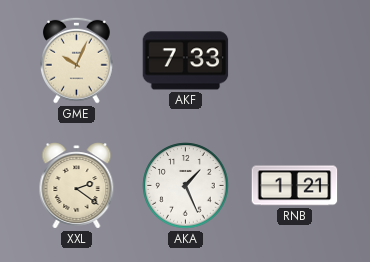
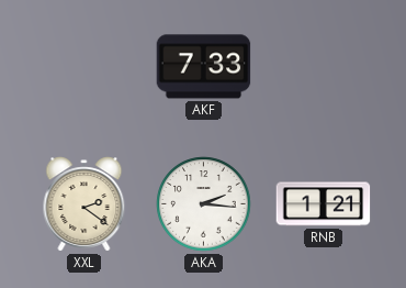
GME: 10:04 -> none
AKA: 1:26 -> 2:16
